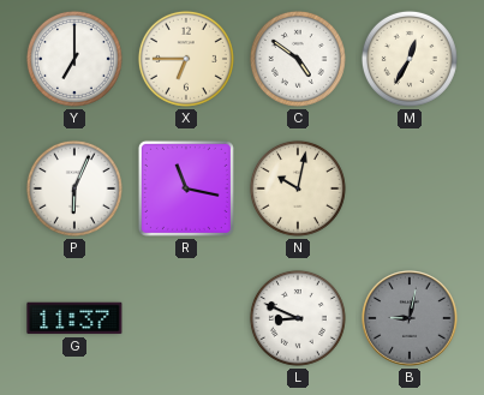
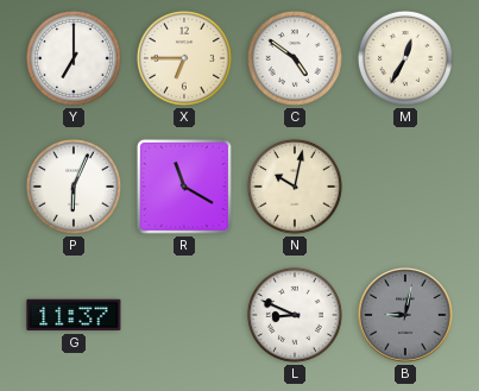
R: 11:17 -> 11:20
